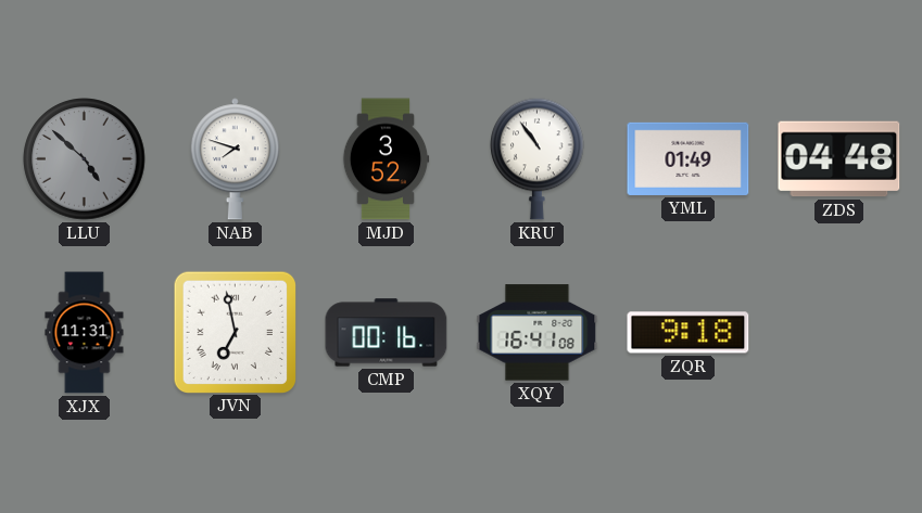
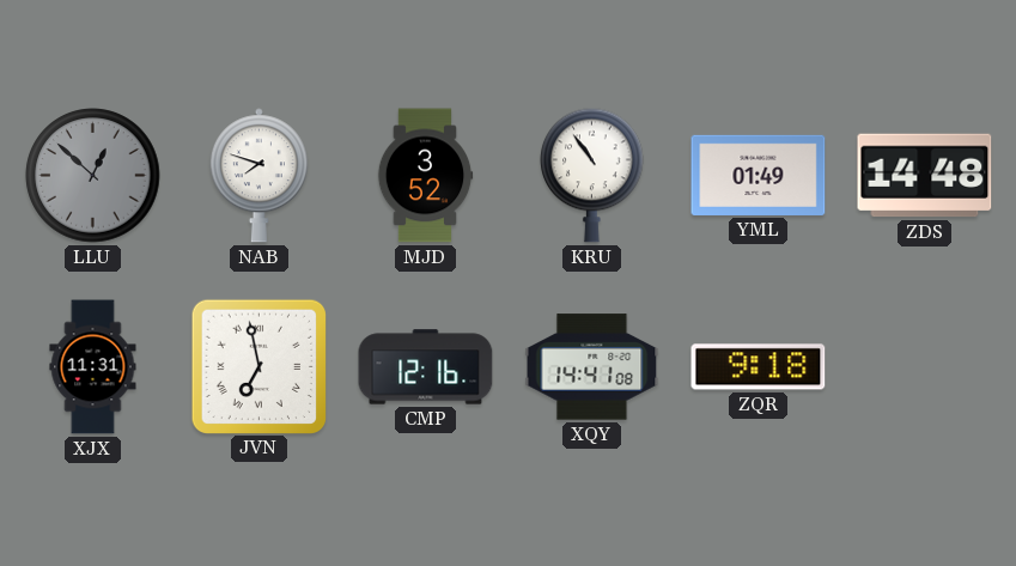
LLU: 4:52 -> 12:52
ZDS: 04:48 -> 14:48
CMP: 00:16 -> 12:16
XQY: 16:41 -> 14:41
